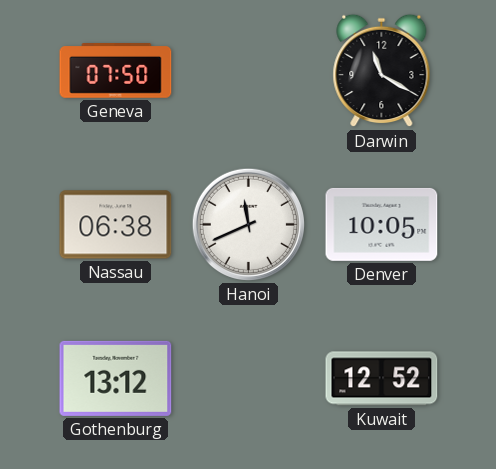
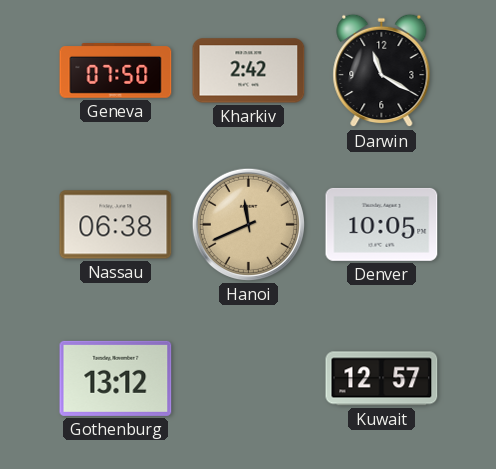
Kharkiv: none -> 2:42
Hanoi dial: white -> champagne
Kuwait: 12:52 -> 12:57
